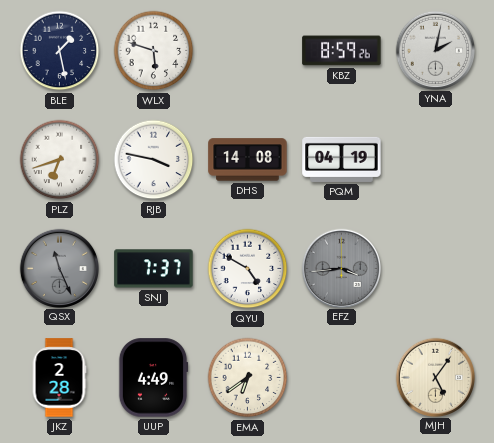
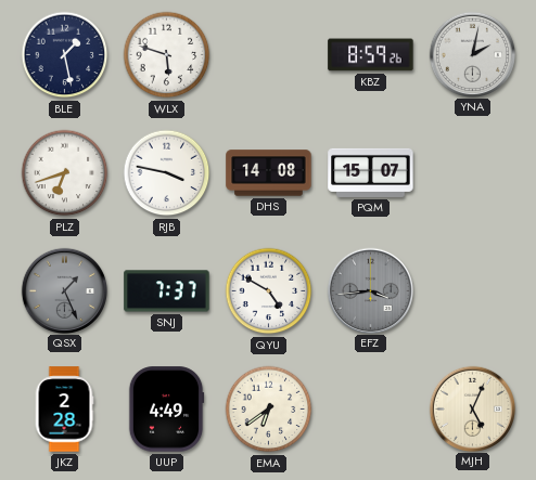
PQM: 04:19 -> 15:07
QSX: 11:26 -> 1:26
MJH: 5:06 -> 5:04
